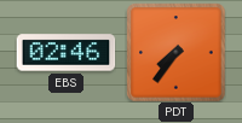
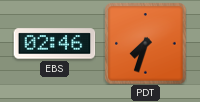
PDT: 7:36 -> 7:33
